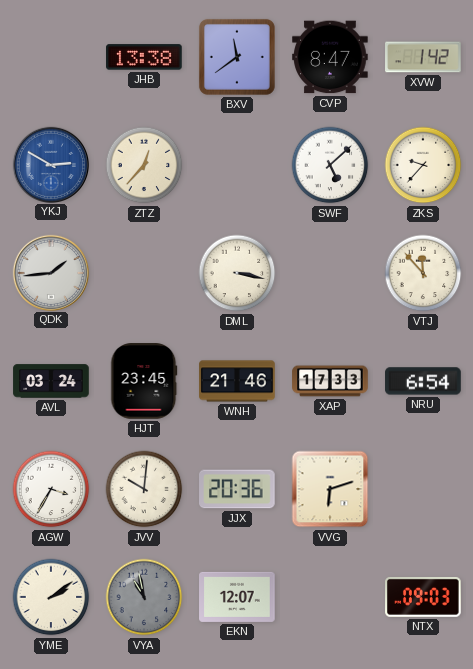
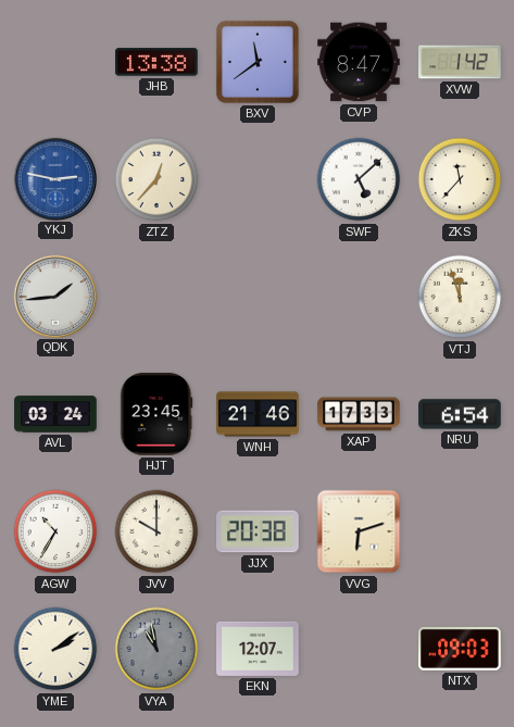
YKJ: 2:50 -> 2:47
ZKS: 9:37 -> 11:37
DML: 3:17 -> none
VTJ: 11:53 -> 11:57
AGW: 3:35 -> 10:35
JVV: 10:01 -> 10:00
JJX: 20:36 -> 20:38
